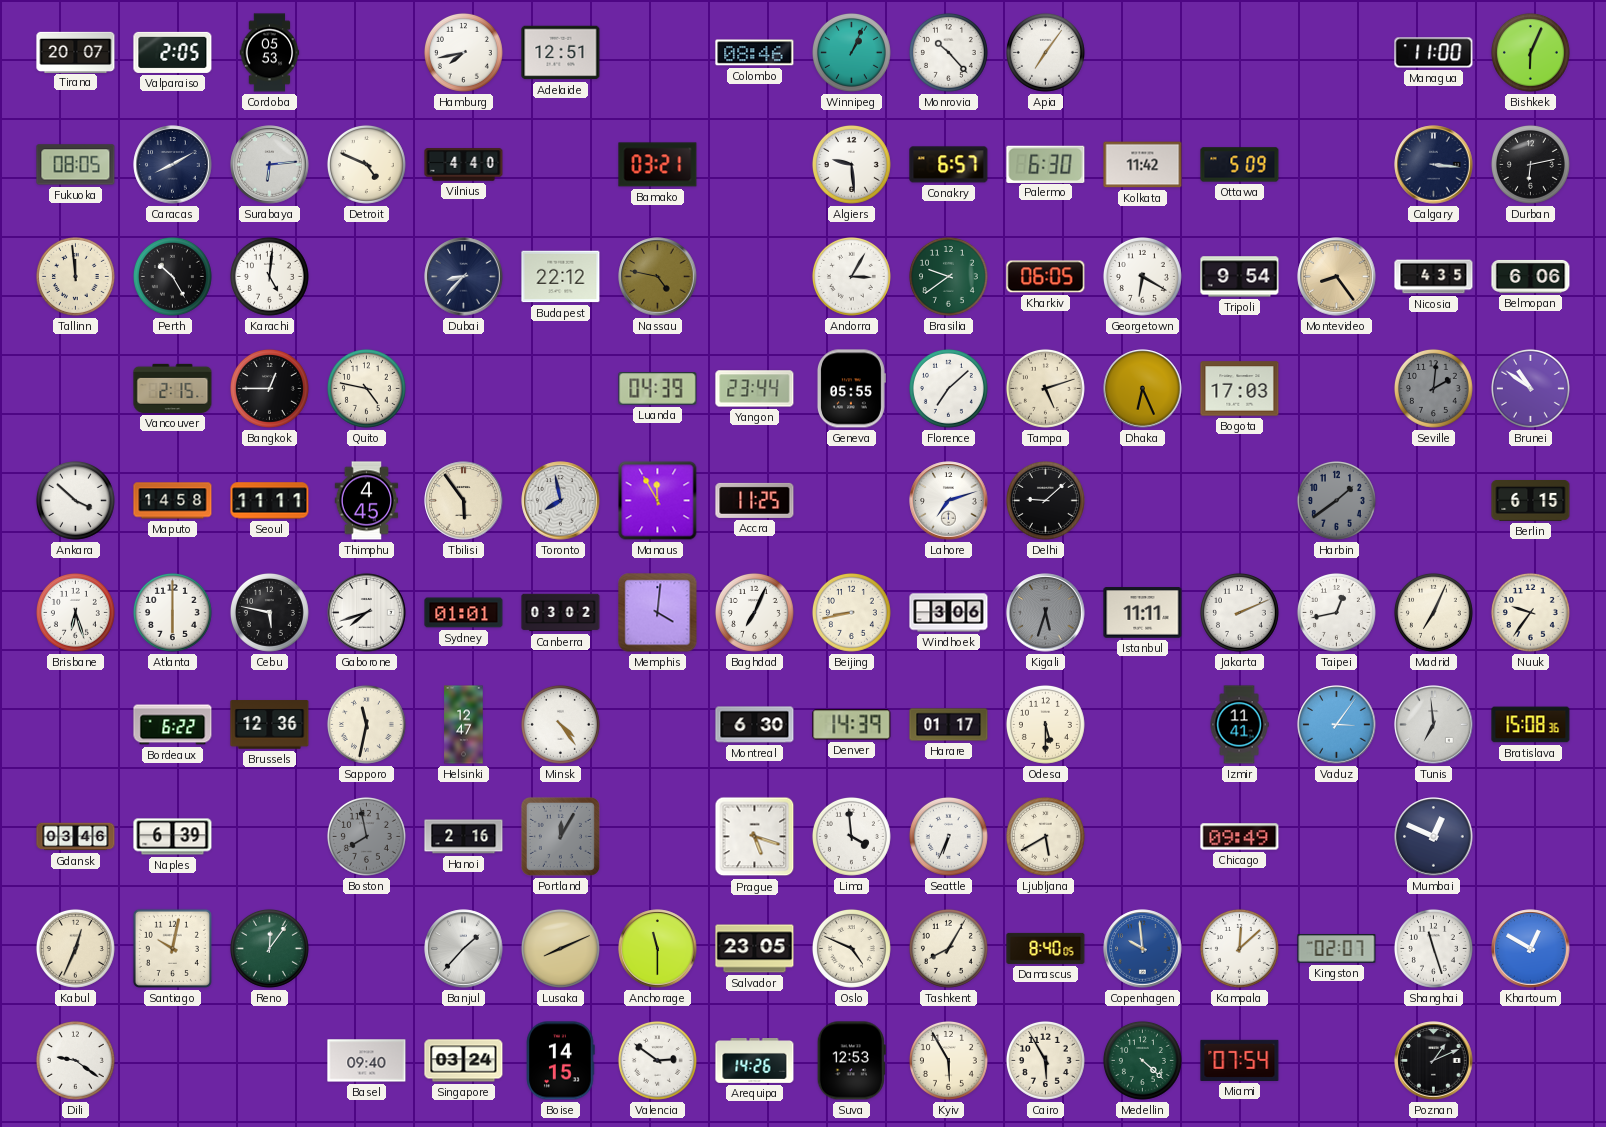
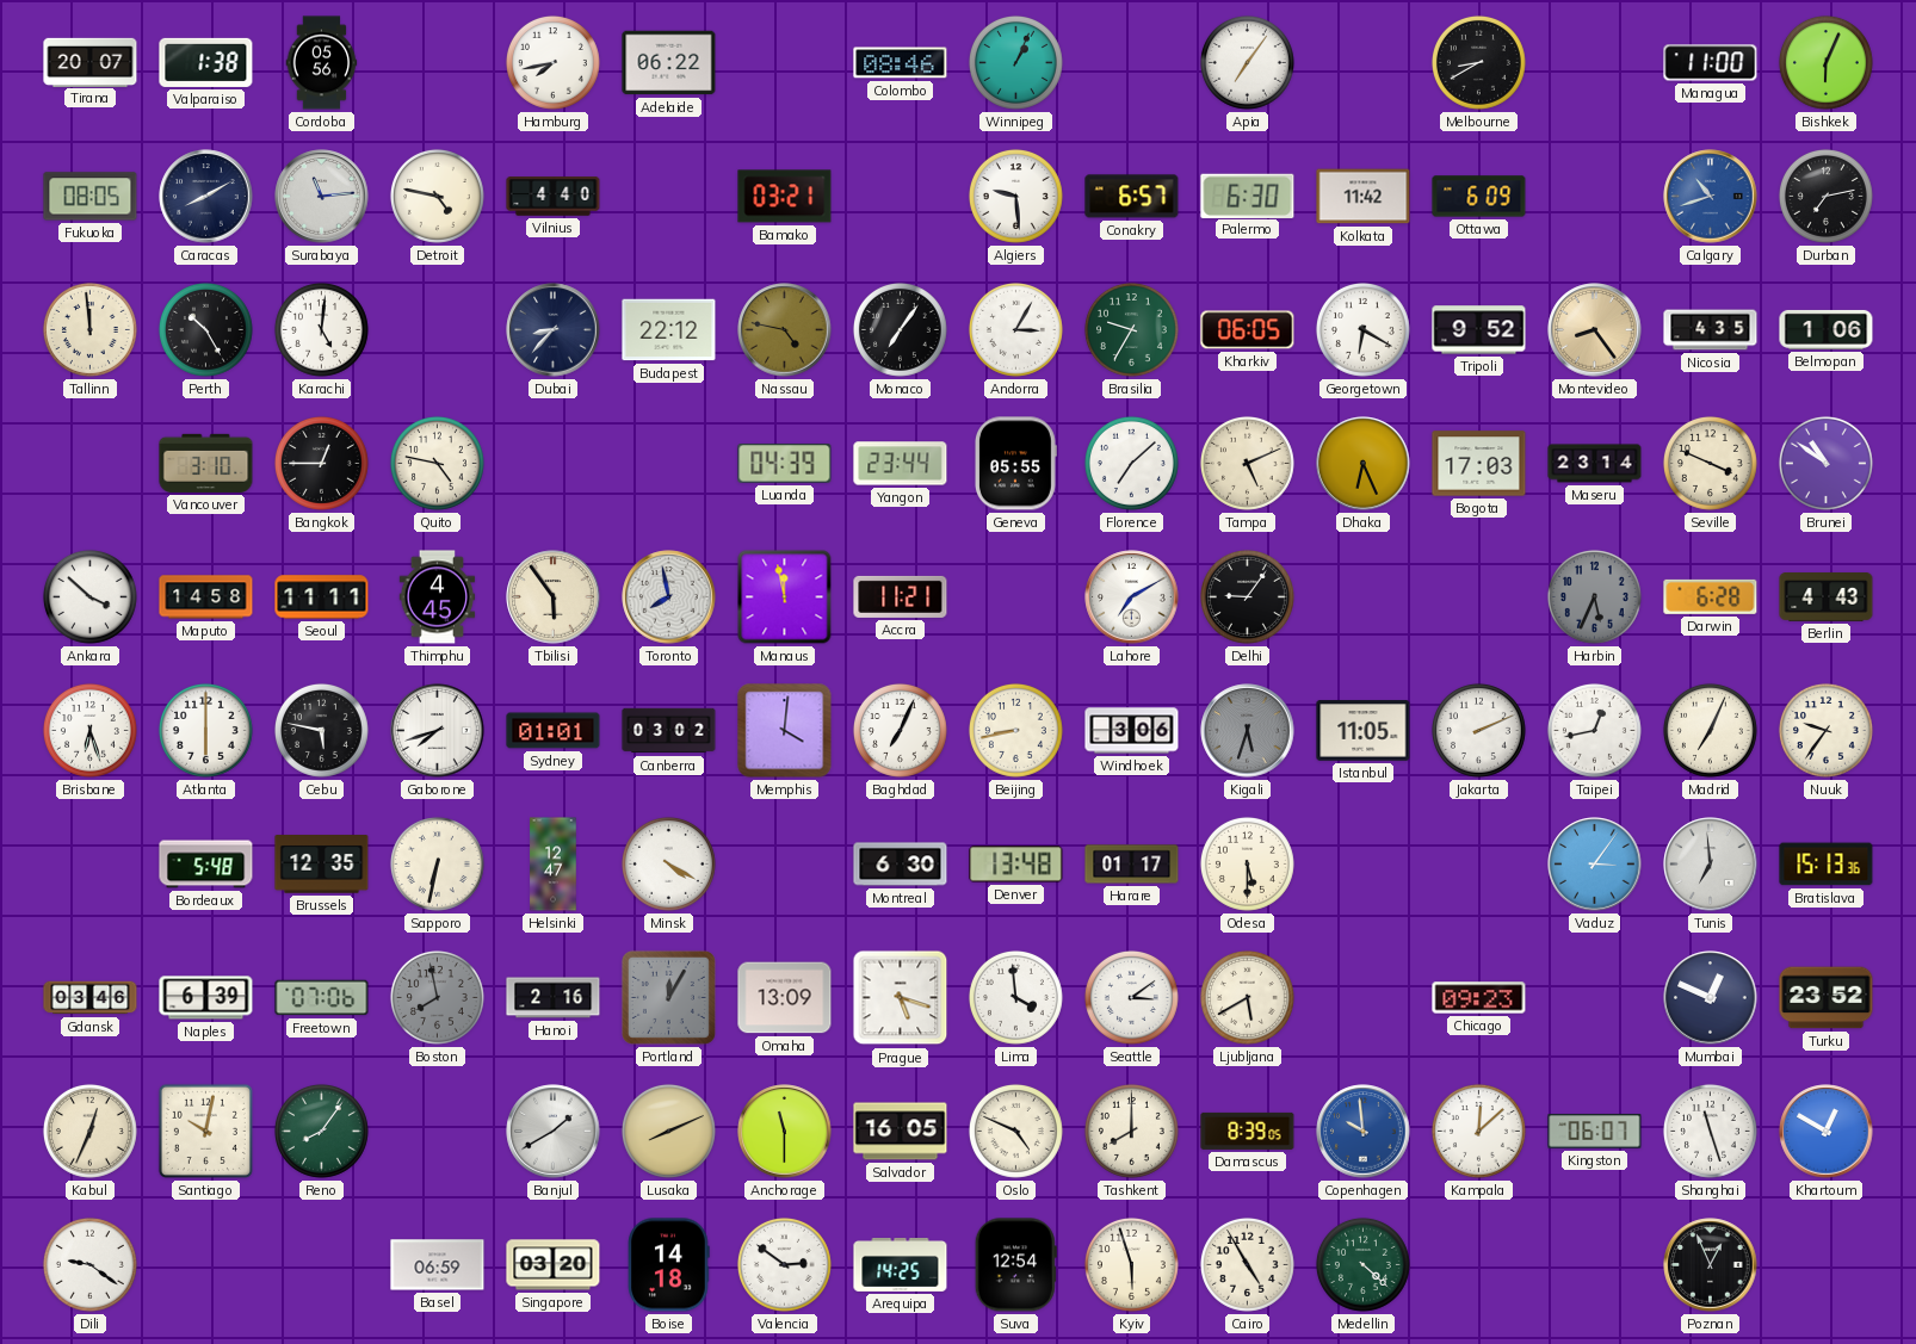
Valparaiso: 2:05 -> 1:38
Cordoba: 05:53 -> 05:56
Adelaide: 12:51 -> 06:22
Monrovia: 10:23 -> none
Melbourne: none -> 8:40
Surabaya: 6:14 -> 11:14
Detroit: 4:49 -> 4:47
Ottawa: 5:09 -> 6:09
Calgary: 3:16 -> 10:42
Calgary dial: navy -> blue
Durban: 6:13 -> 7:13
Monaco: none -> 7:06
Brasilia: 9:39 -> 9:35
Tripoli: 9:54 -> 9:52
Belmopan: 6:06 -> 1:06
Vancouver: 2:15 -> 3:10
Tampa: 5:12 -> 5:11
Maseru: none -> 23:14
Seville: 2:01 -> 3:49
Seville dial: grey -> cream
Manaus: 11:55 -> 11:58
Accra: 11:25 -> 11:21
Lahore: 7:12 -> 7:10
Delhi: 9:08 -> 9:06
Harbin: 1:39 -> 5:34
Darwin: none -> 6:28
Berlin: 6:15 -> 4:43
Istanbul: 11:11 -> 11:05
Bordeaux: 6:22 -> 5:48
Brussels: 12:36 -> 12:35
Sapporo: 11:32 -> 6:32
Minsk: 4:24 -> 4:20
Denver: 14:39 -> 13:48
Izmir: 11:41 -> none
Bratislava: 15:08 -> 15:13
Freetown: none -> 07:06
Omaha: none -> 13:09
Seattle: 6:34 -> 3:09
Chicago: 09:49 -> 09:23
Turku: none -> 23:52
Reno: 12:06 -> 8:06
Banjul: 1:37 -> 1:40
Salvador: 23:05 -> 16:05
Tashkent: 8:05 -> 8:00
Damascus: 8:40 -> 8:39
Kingston: 02:07 -> 06:07
Basel: 09:40 -> 06:59
Singapore: 03:24 -> 03:20
Boise: 14:15 -> 14:18
Arequipa: 14:26 -> 14:25
Suva: 12:53 -> 12:54
Kyiv: 5:55 -> 5:57
Cairo: 5:55 -> 4:55
Miami: 07:54 -> none
Poznan: 1:11 -> 12:56
